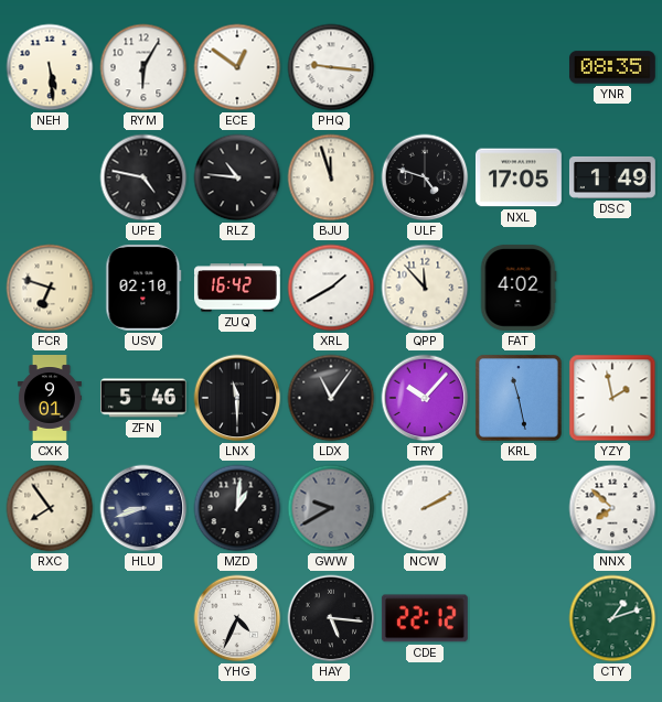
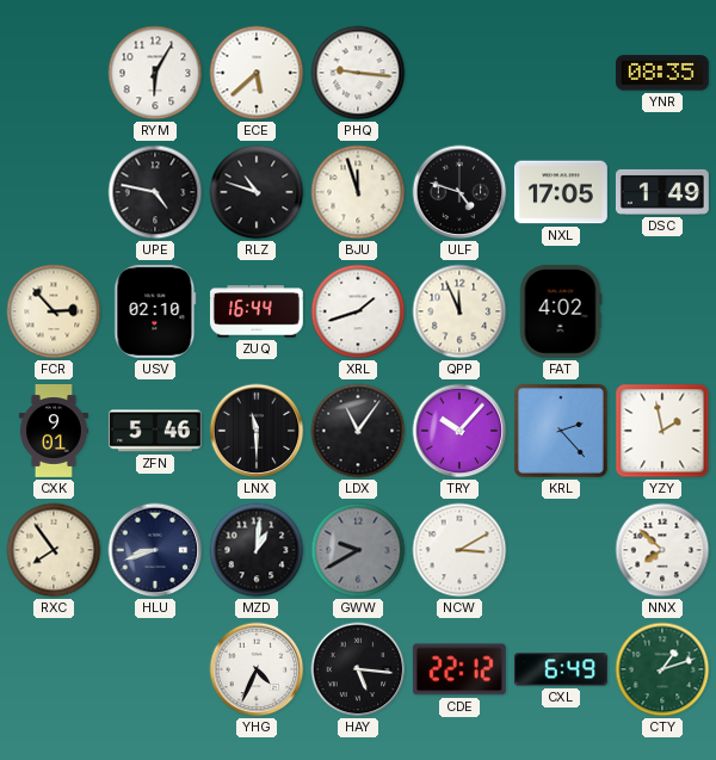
NEH: 5:29 -> none
ECE: 12:51 -> 5:38
RLZ: 10:46 -> 10:48
FCR: 6:48 -> 2:53
ZUQ: 16:42 -> 16:44
XRL: 1:40 -> 1:42
QPP: 11:53 -> 11:56
KRL: 11:28 -> 2:23
NCW: 2:10 -> 3:10
CXL: none -> 6:49
